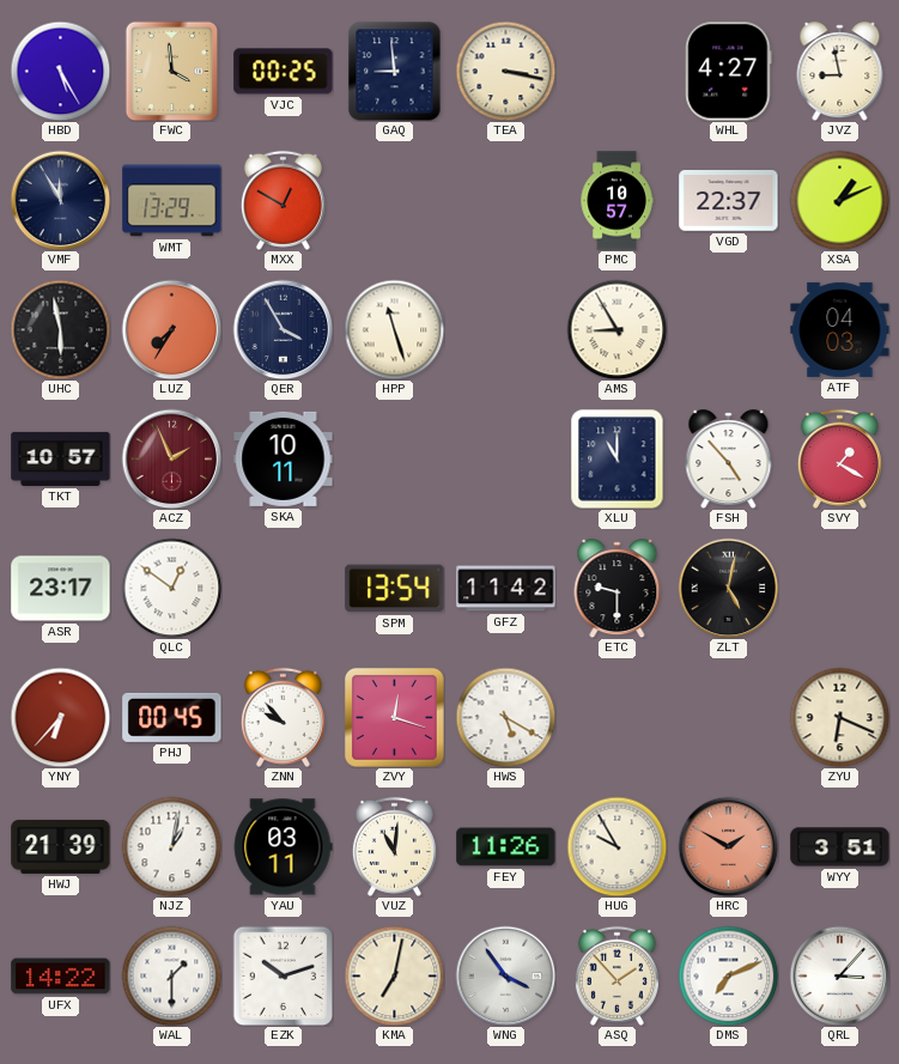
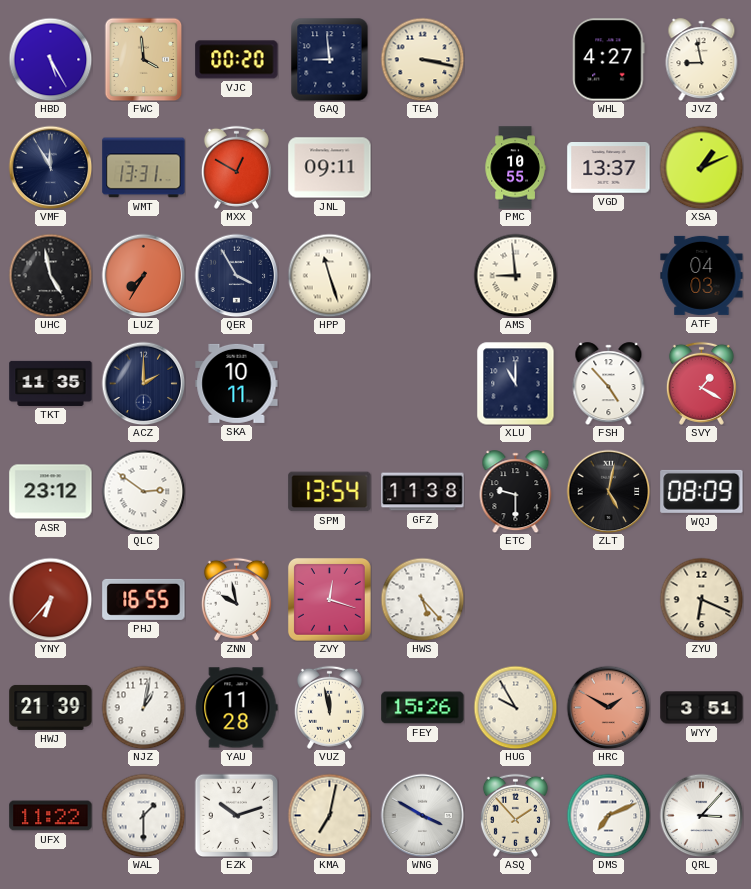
VJC: 00:25 -> 00:20
WMT: 13:29 -> 13:31
JNL: none -> 09:11
PMC: 10:57 -> 10:55
VGD: 22:37 -> 13:37
UHC: 5:58 -> 4:58
AMS: 8:55 -> 8:59
TKT: 10:57 -> 11:35
ACZ: 1:56 -> 2:00
ACZ dial: burgundy -> navy
ASR: 23:17 -> 23:12
QLC: 12:51 -> 2:51
GFZ: 11:42 -> 11:38
WQJ: none -> 08:09
PHJ: 00:45 -> 16:55
ZNN: 9:53 -> 9:58
HWS: 5:20 -> 5:23
YAU: 03:11 -> 11:28
VUZ: 11:01 -> 11:58
FEY: 11:26 -> 15:26
UFX: 14:22 -> 11:22
WNG: 3:54 -> 3:50
